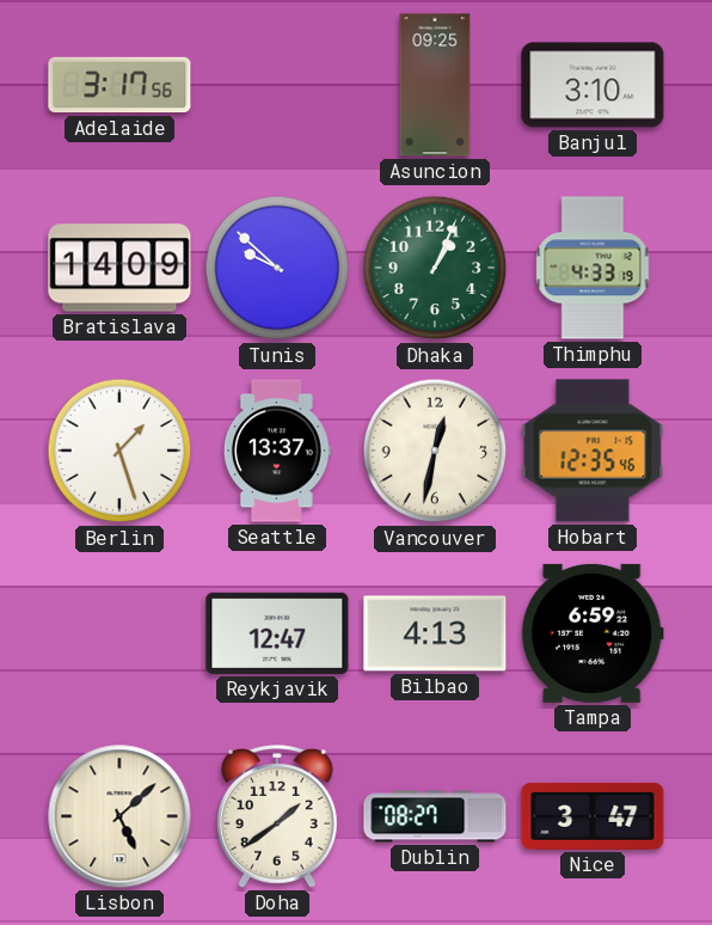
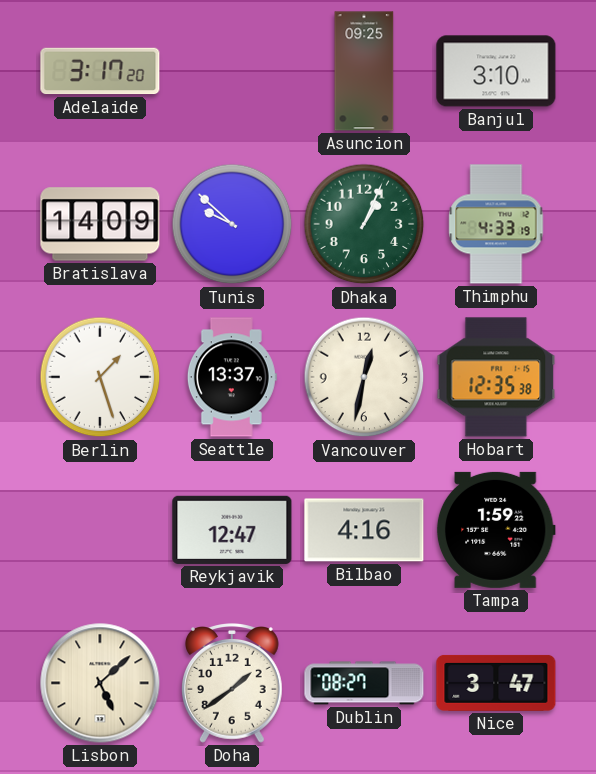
Adelaide: 3:17:56 -> 3:17:20
Hobart: 12:35:46 -> 12:35:38
Bilbao: 4:13 -> 4:16
Tampa: 6:59 -> 1:59
